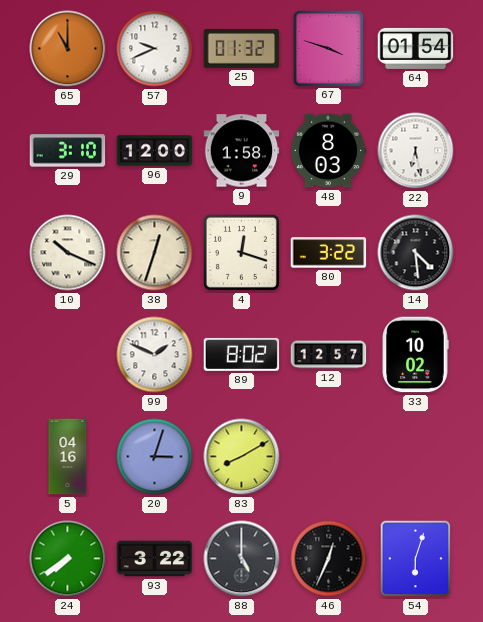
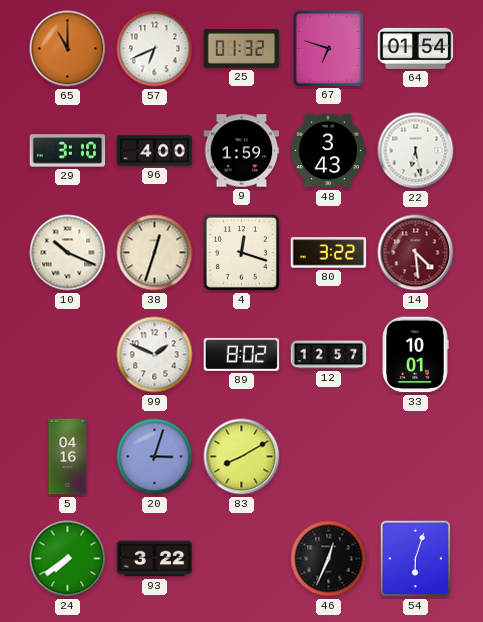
57: 9:41 -> 6:41
67: 3:48 -> 6:48
96: 12:00 -> 4:00
9: 1:58 -> 1:59
48: 8:03 -> 3:43
14 dial: black -> burgundy
33: 10:02 -> 10:01
88: 5:00 -> none
